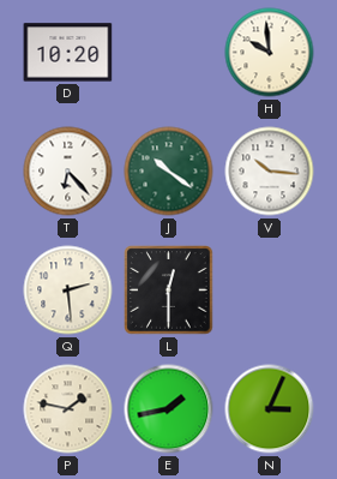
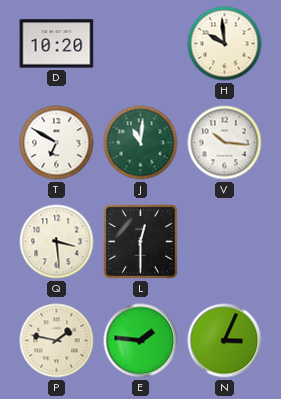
T: 6:23 -> 6:50
J: 10:21 -> 11:01
Q: 2:29 -> 3:29
E: 1:43 -> 1:46
